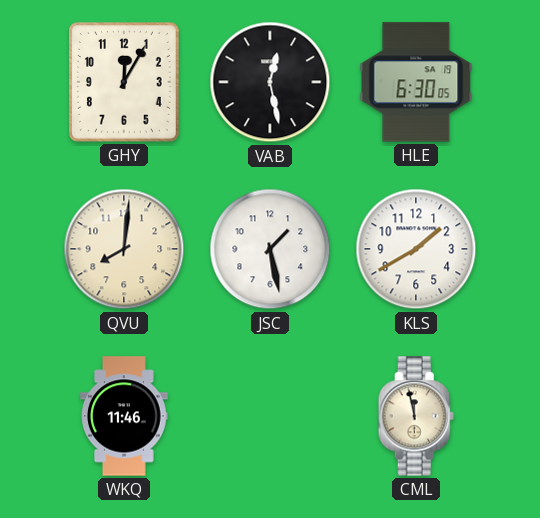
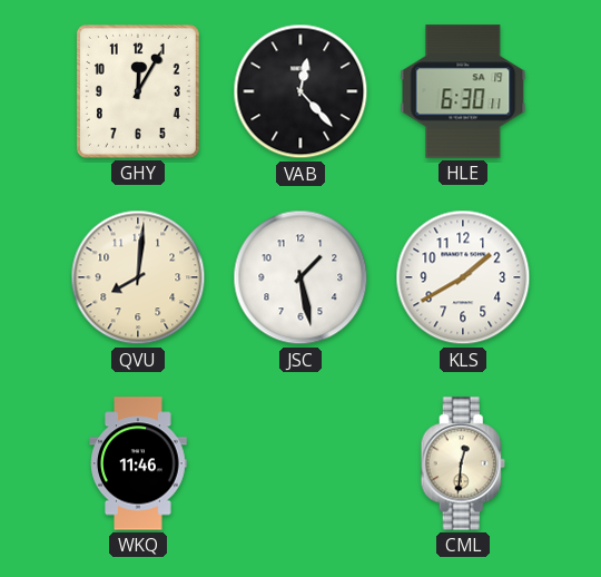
VAB: 12:28 -> 12:23
HLE: 6:30:05 -> 6:30:11
CML: 11:58 -> 12:31
